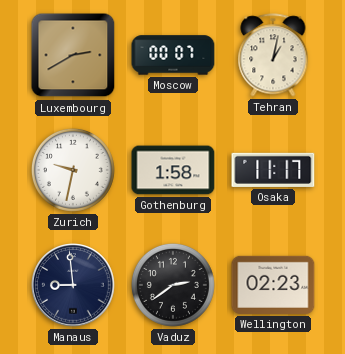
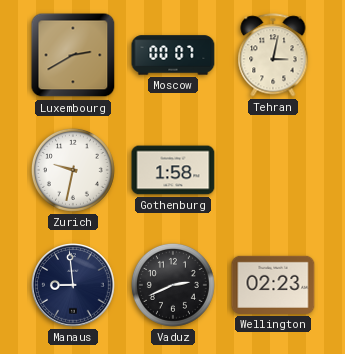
Tehran: 1:02 -> 3:02
Osaka: 11:17 -> none
Vaduz: 2:39 -> 2:41
